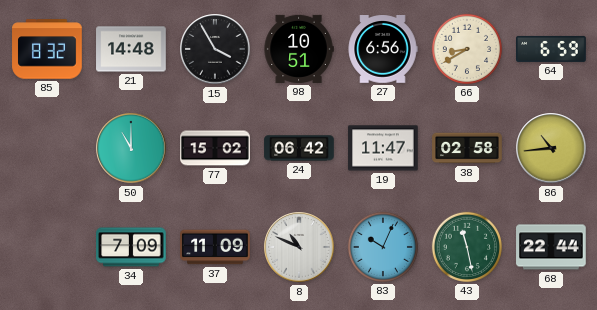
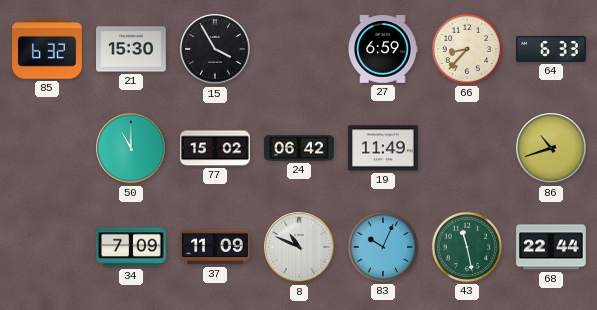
85: 8:32 -> 6:32
21: 14:48 -> 15:30
98: 10:51 -> none
27: 6:56 -> 6:59
66: 8:40 -> 8:37
64: 6:59 -> 6:33
19: 11:47 -> 11:49
38: 02:58 -> none
86: 10:44 -> 10:42
